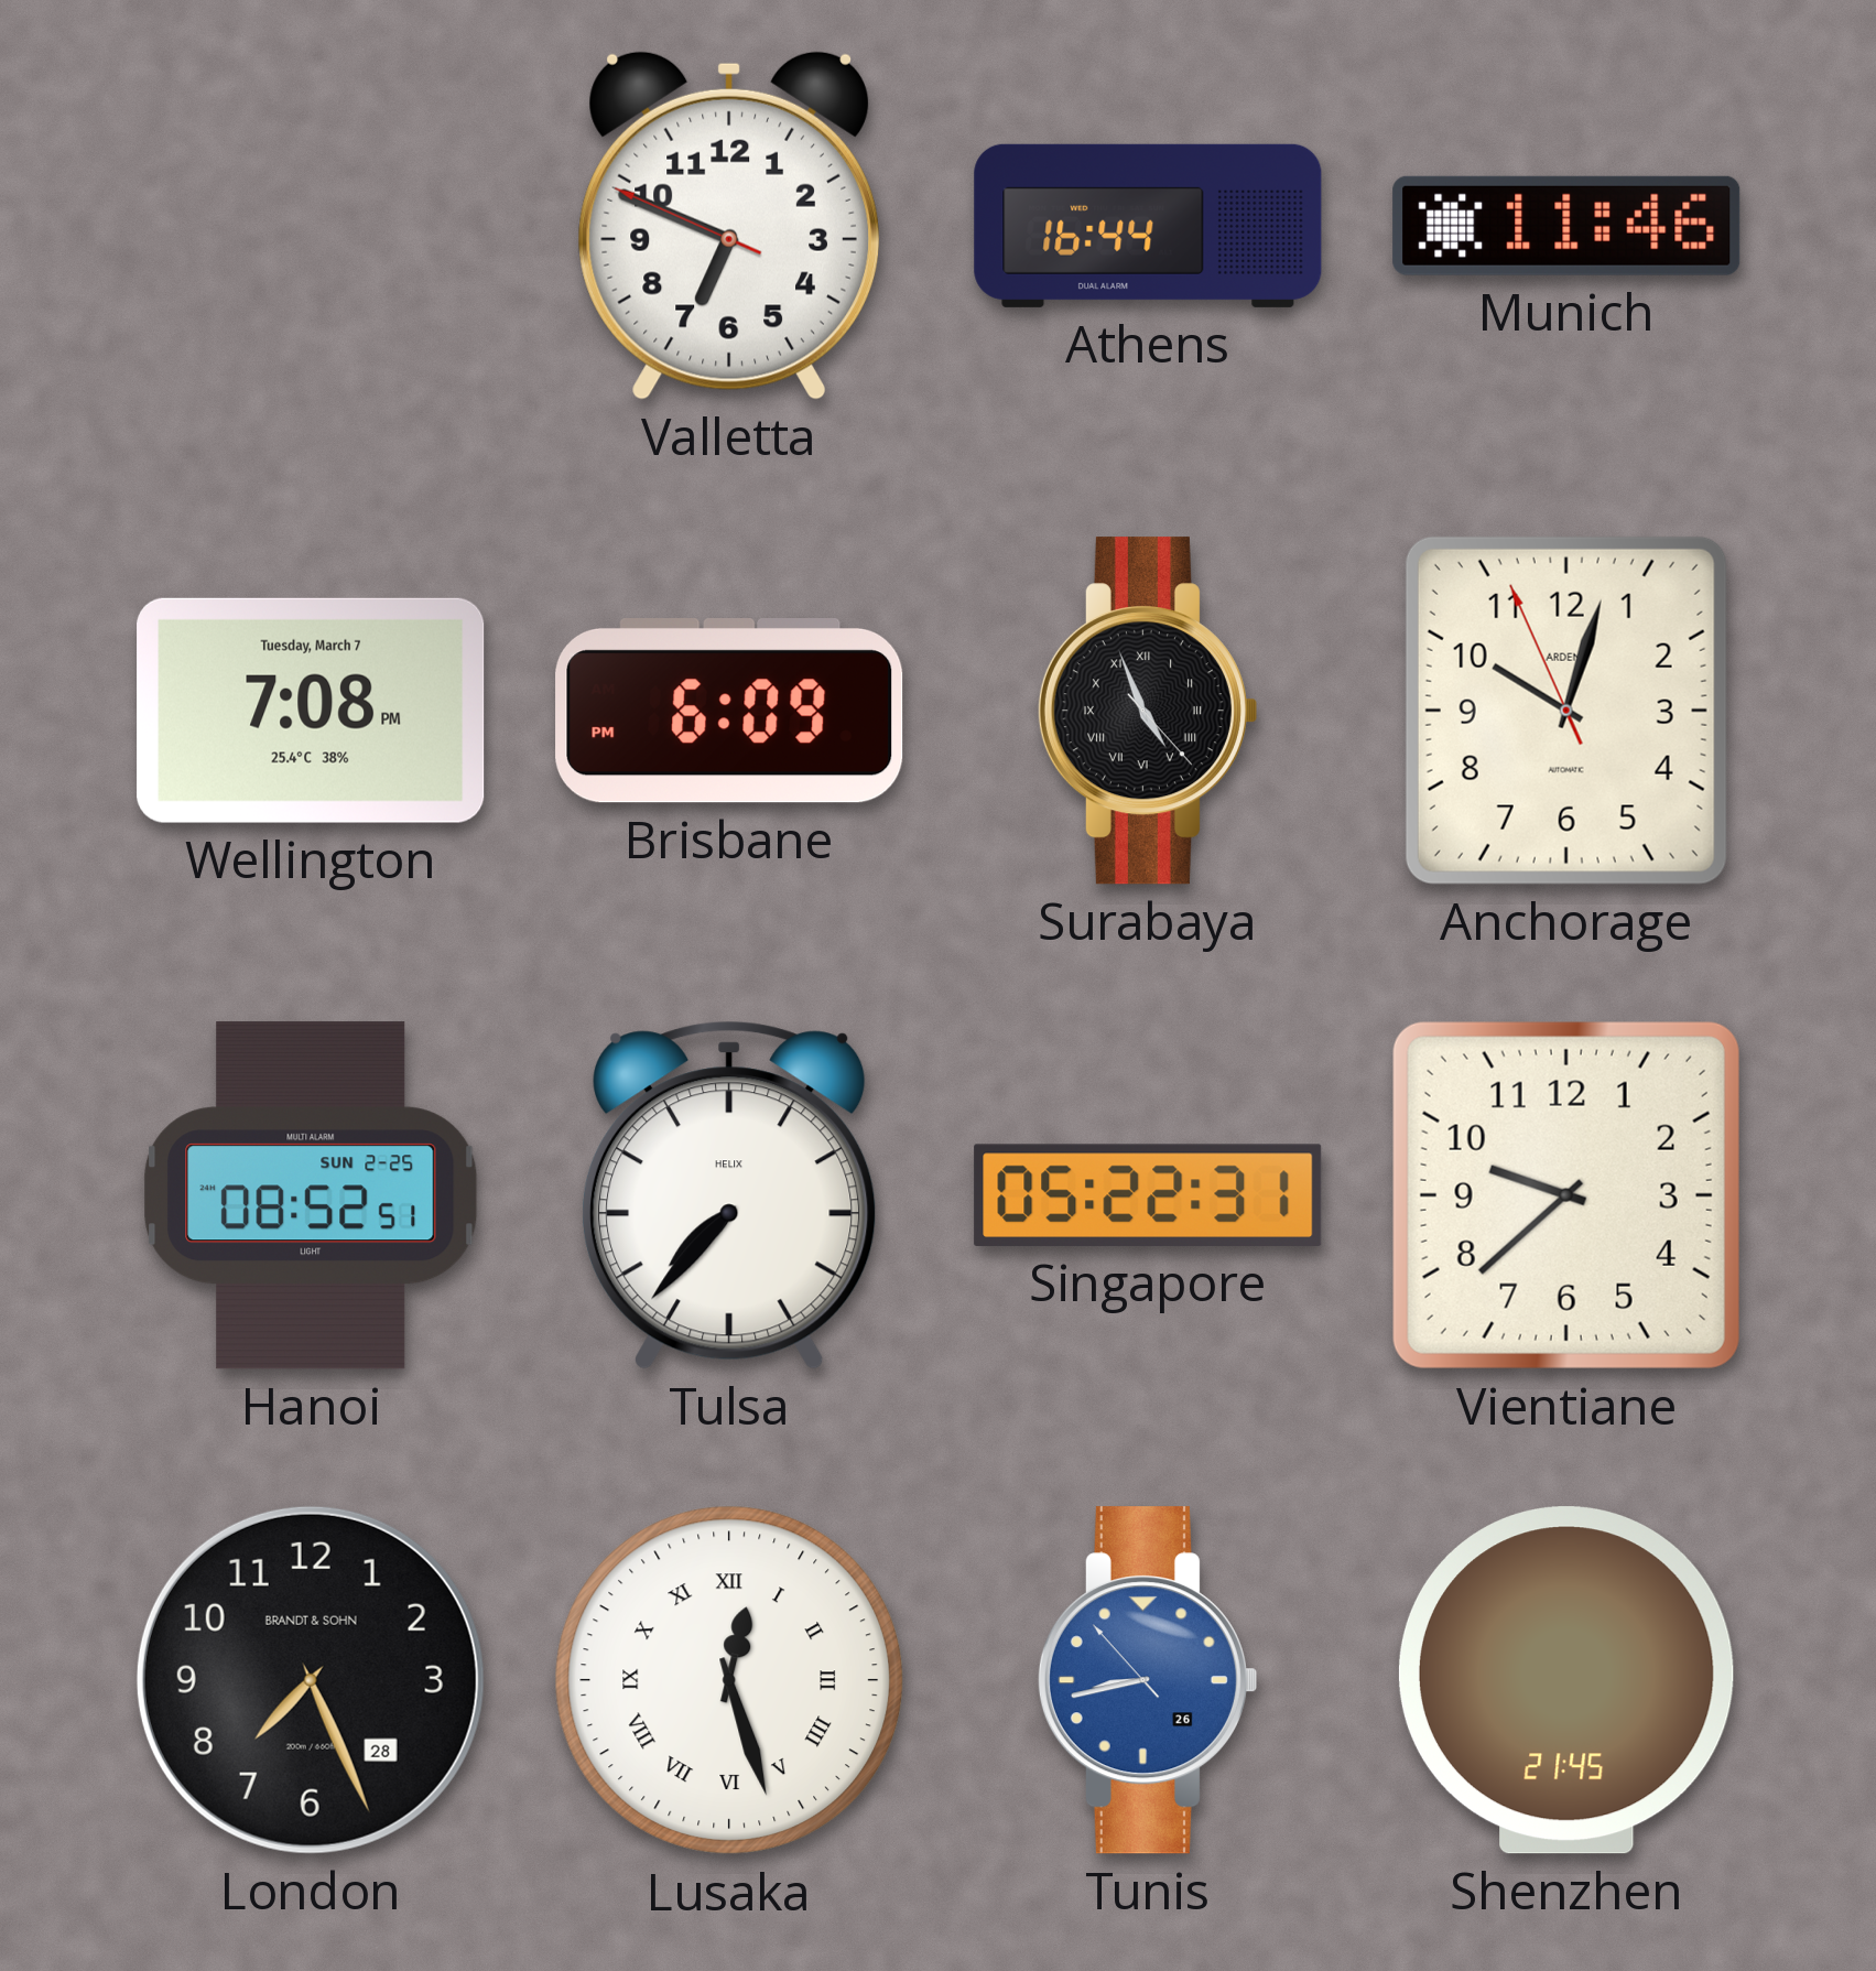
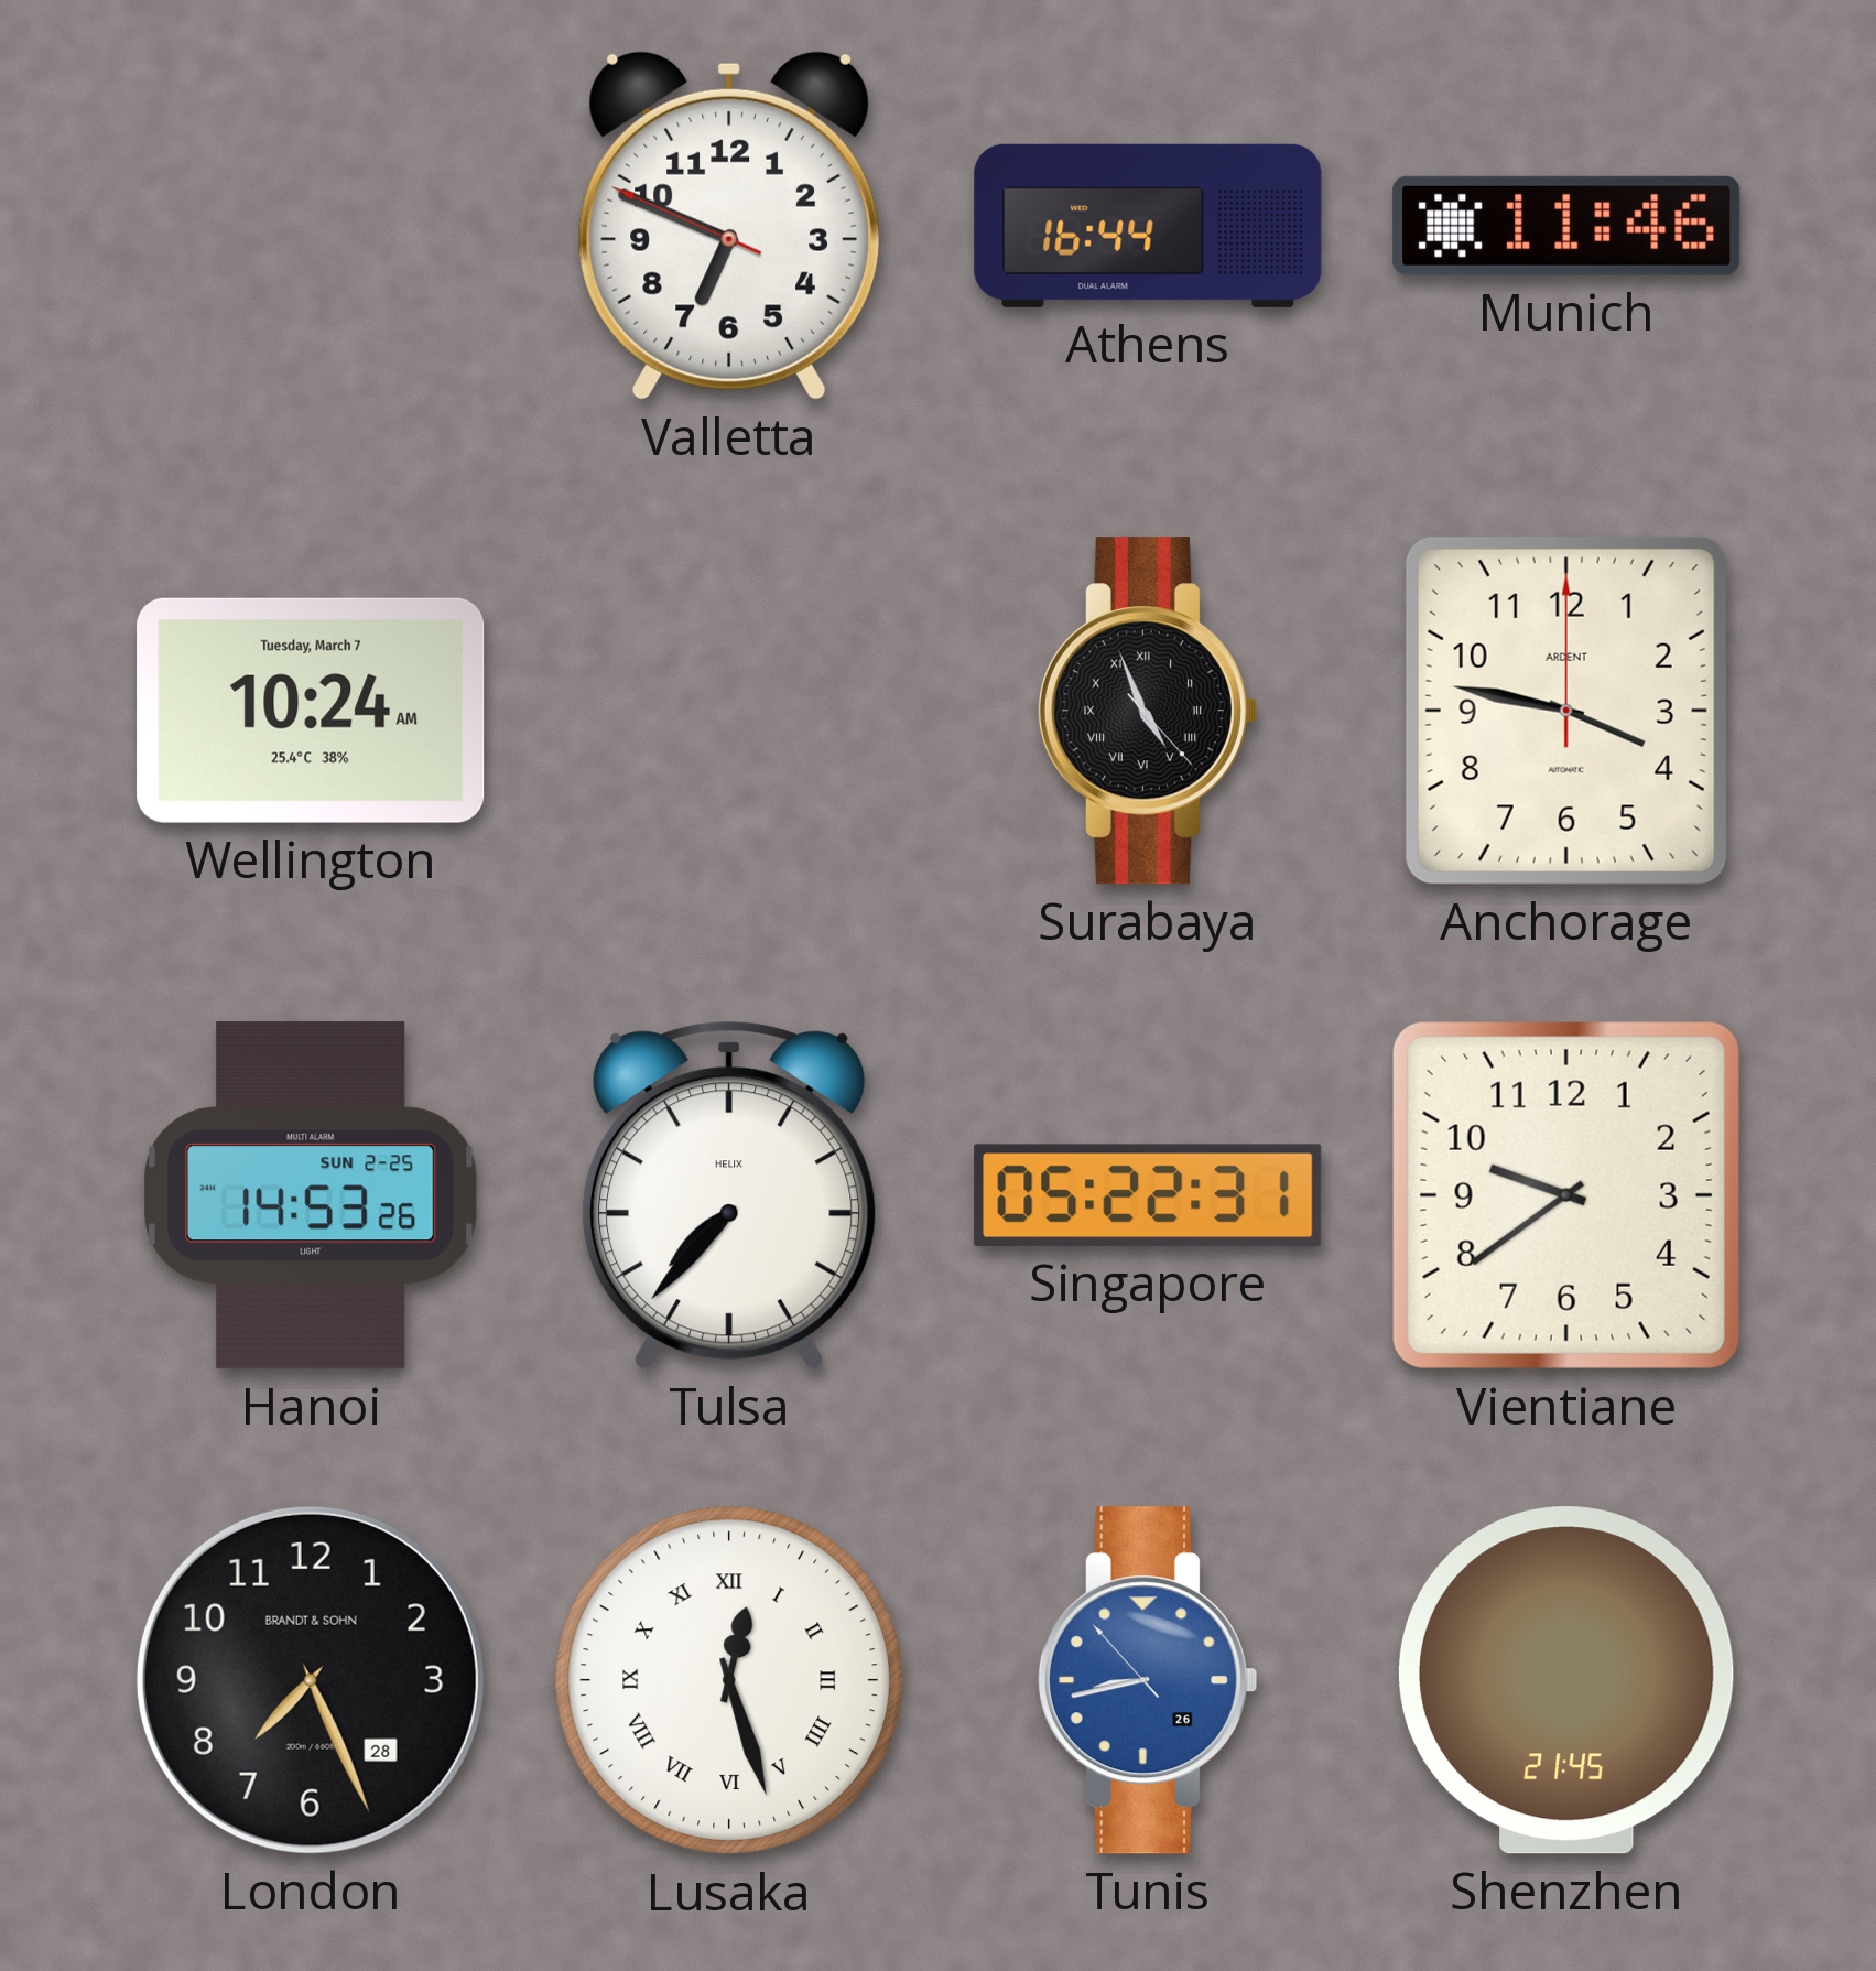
Wellington: 7:08 -> 10:24
Brisbane: 6:09 -> none
Anchorage: 10:02 -> 3:47
Hanoi: 08:52 -> 14:53
Vientiane: 9:38 -> 9:39
